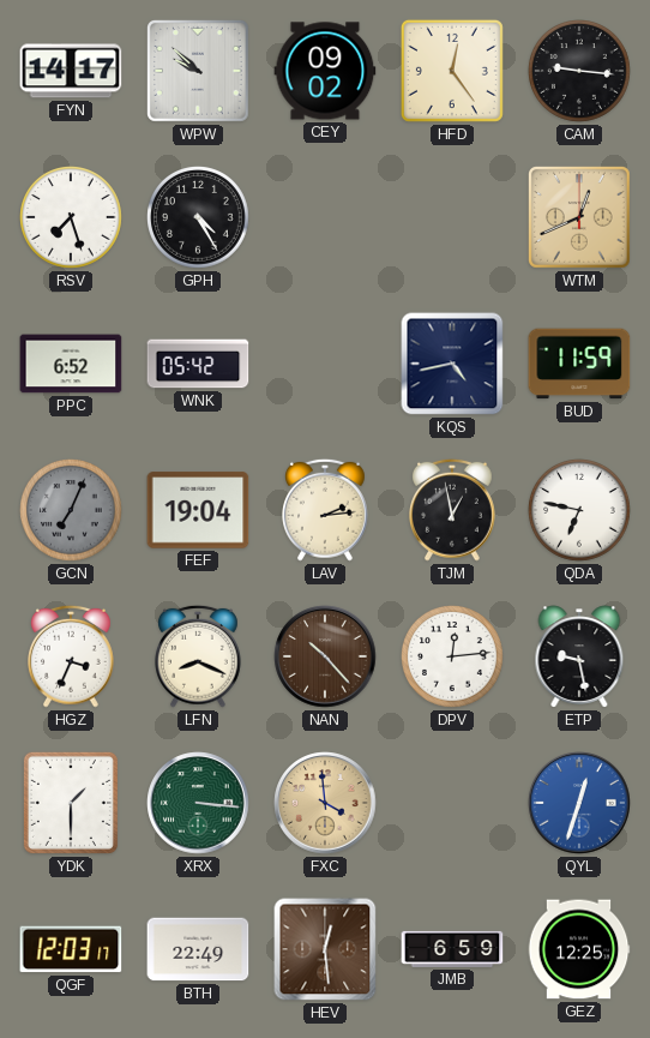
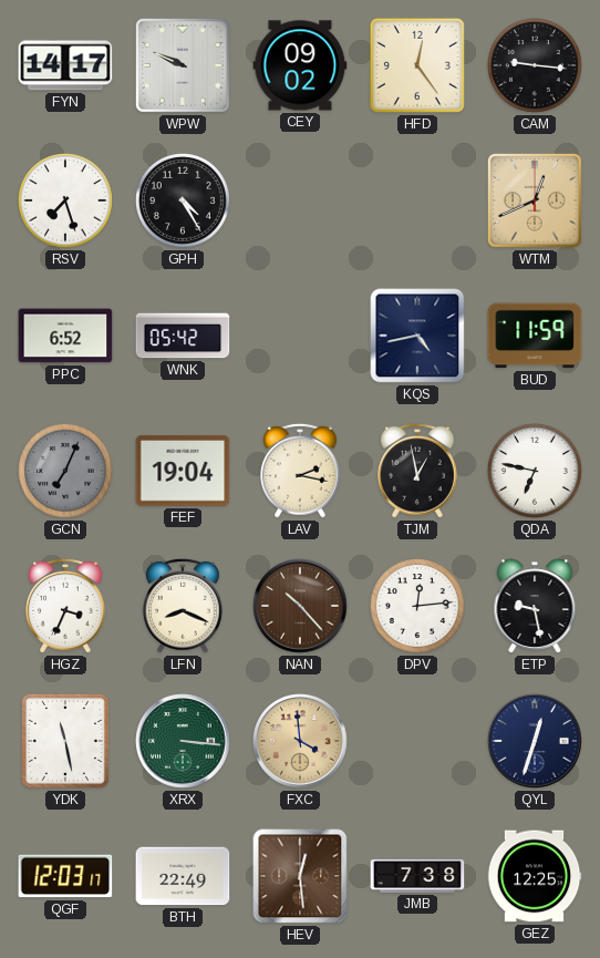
WPW: 9:52 -> 9:49
LAV: 2:14 -> 2:17
YDK: 1:30 -> 11:28
QYL dial: blue -> navy
JMB: 6:59 -> 7:38
